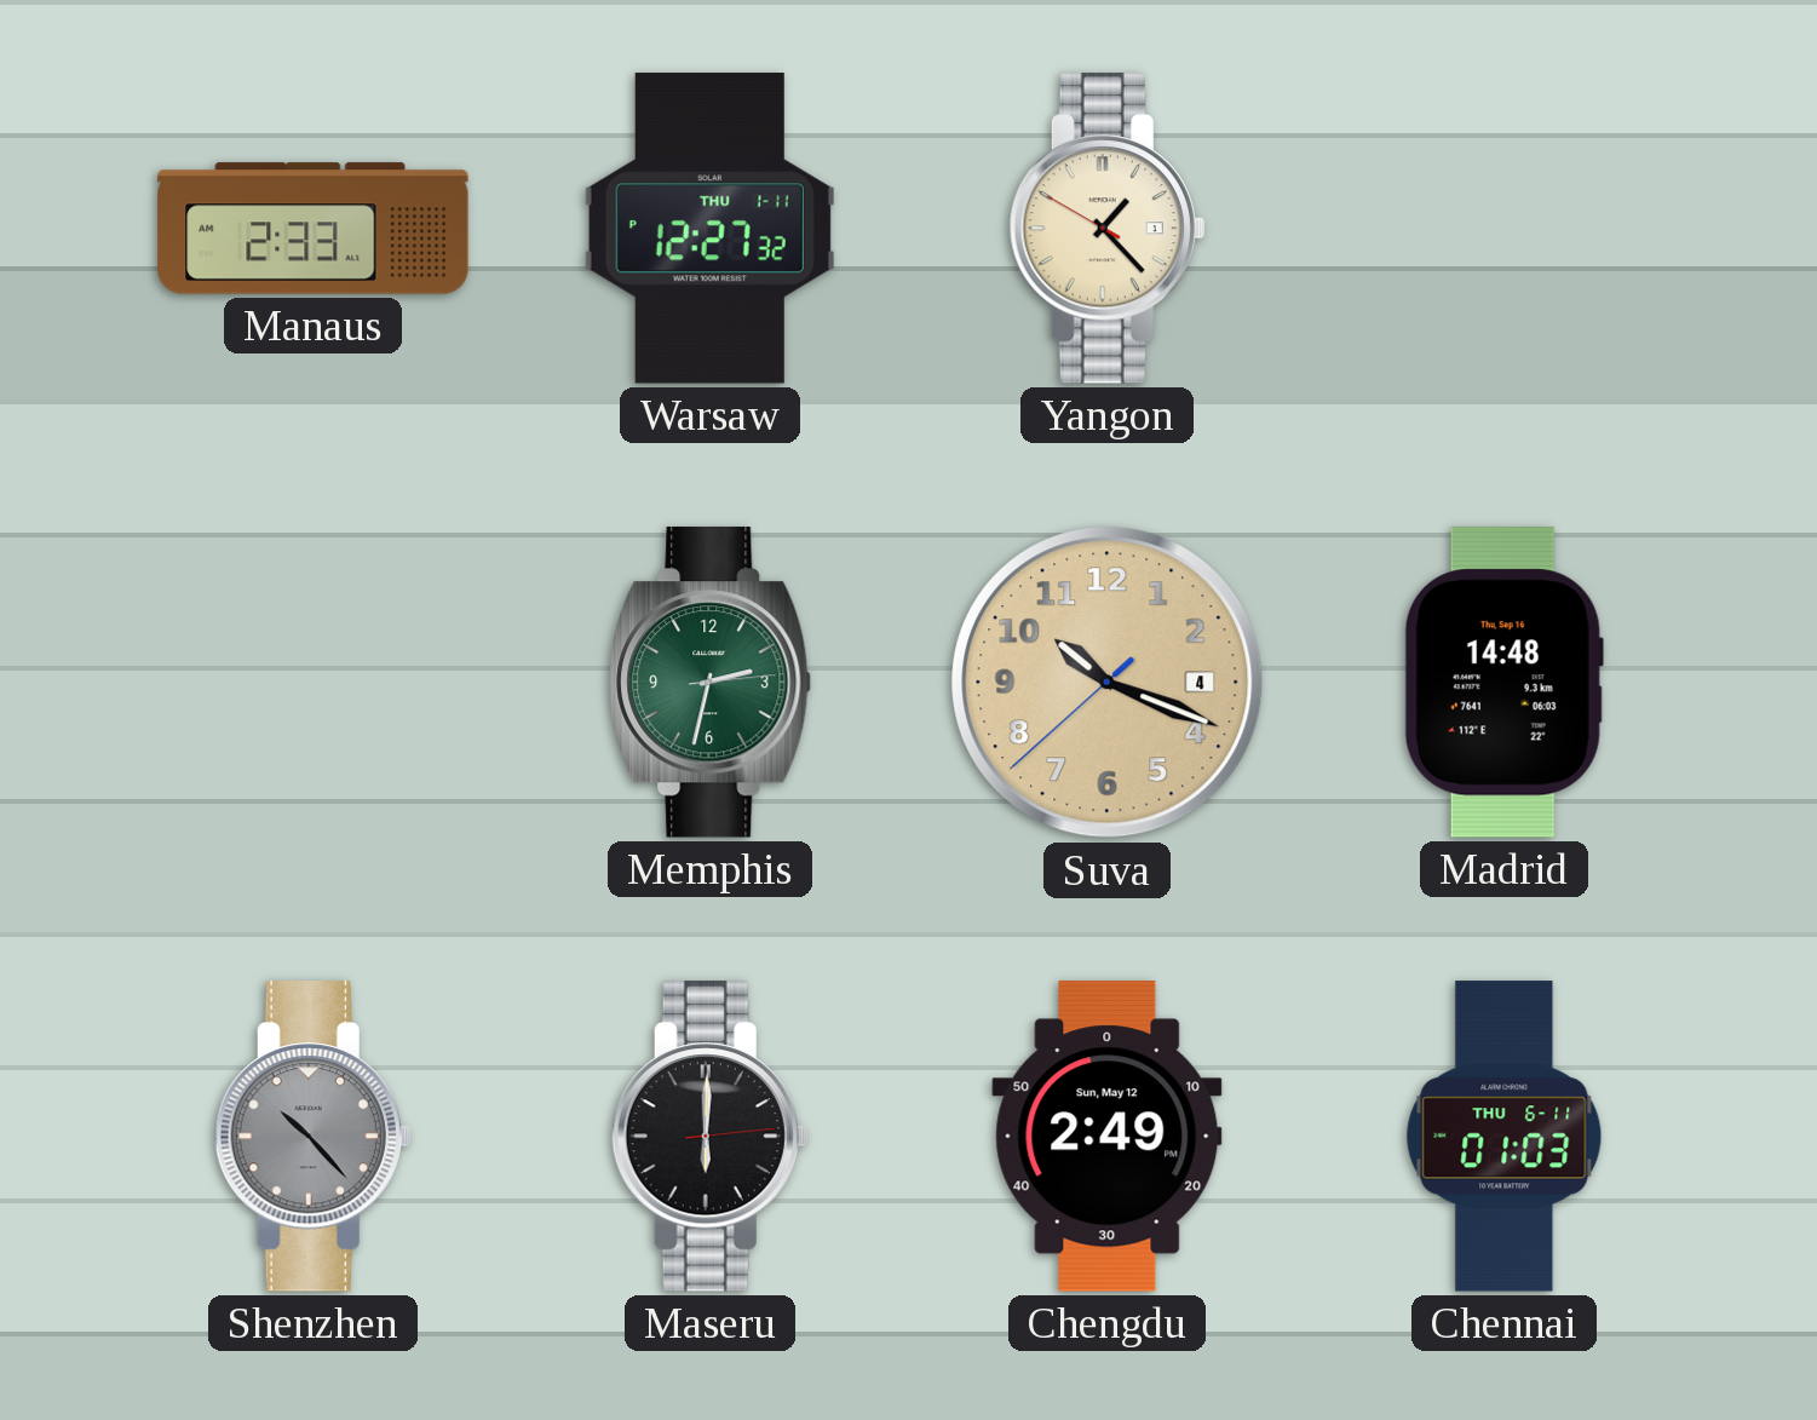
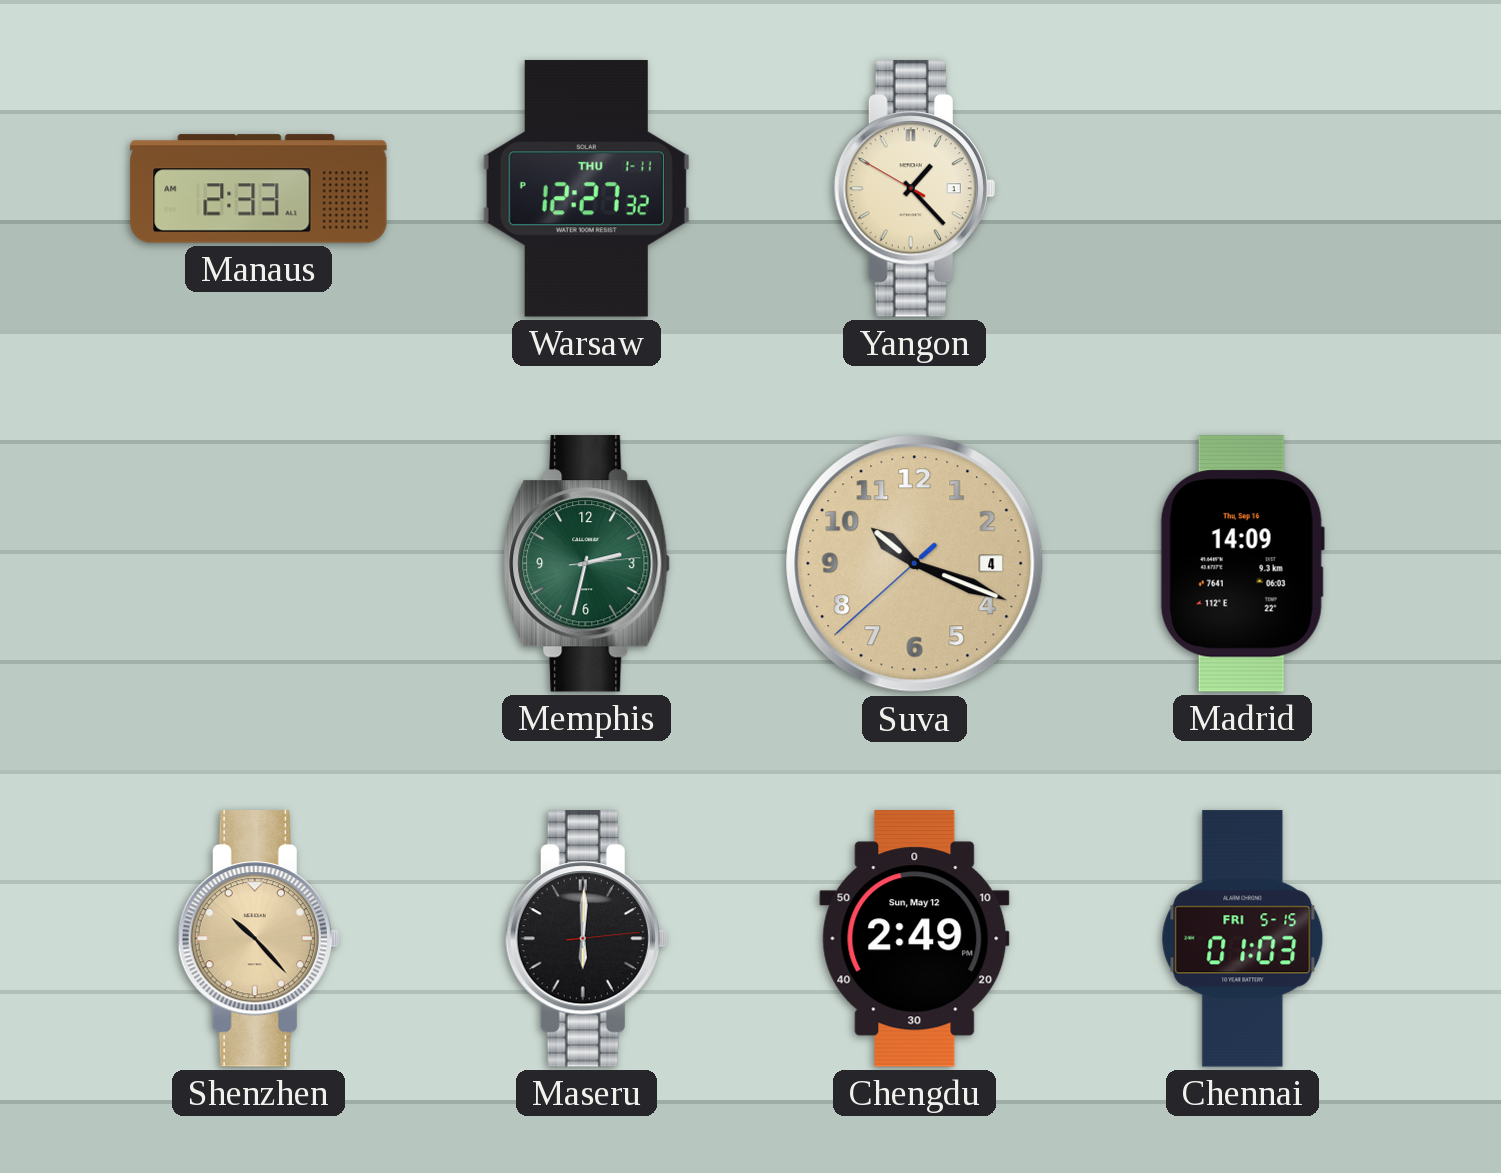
Madrid: 14:48 -> 14:09
Shenzhen dial: grey -> champagne
Chennai date: THU 6-11 -> FRI 5-15
